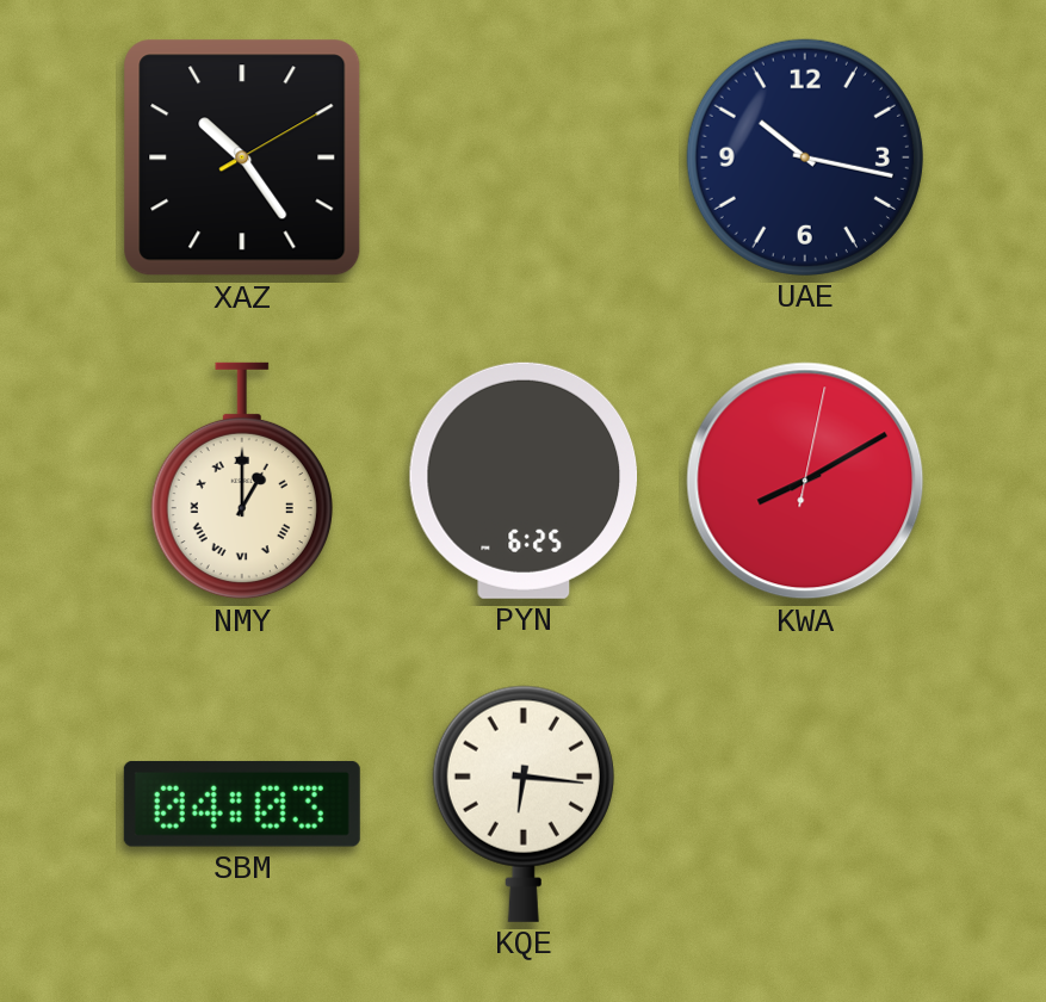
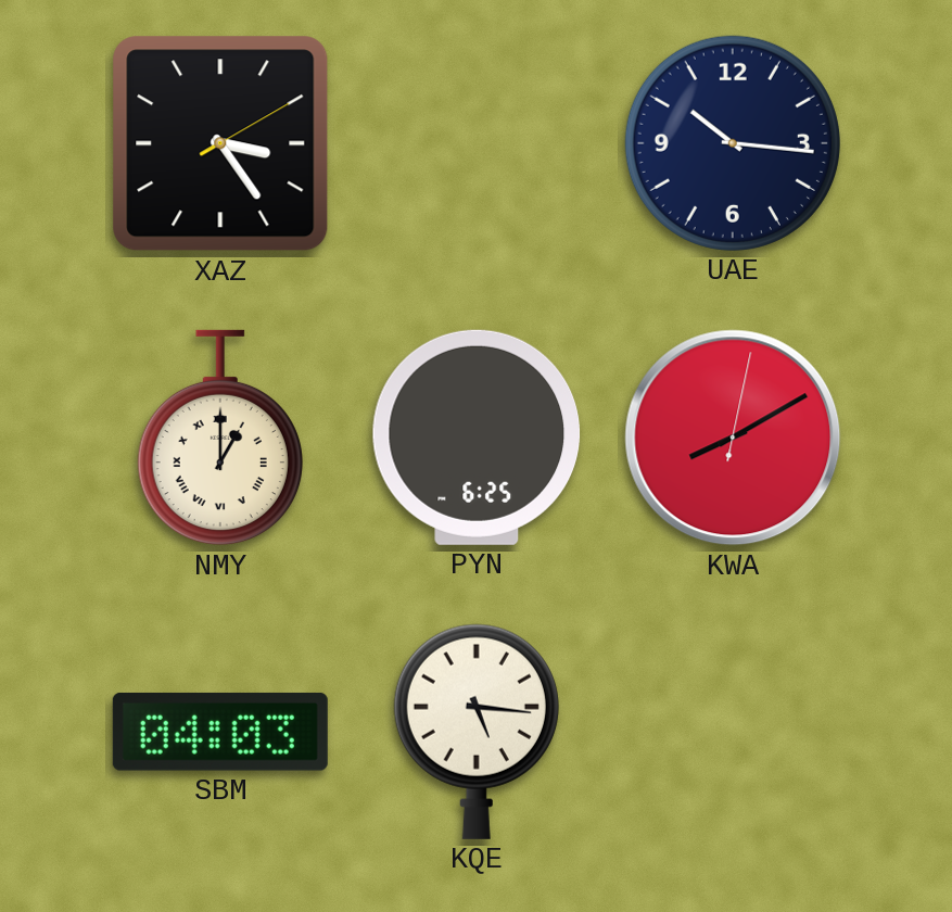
XAZ: 10:24 -> 3:24
UAE: 10:17 -> 10:16
KQE: 6:16 -> 5:16
